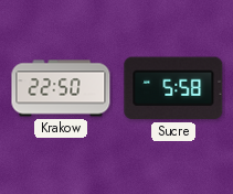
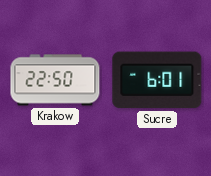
Sucre: 5:58 -> 6:01
